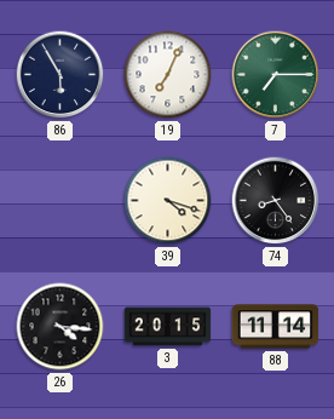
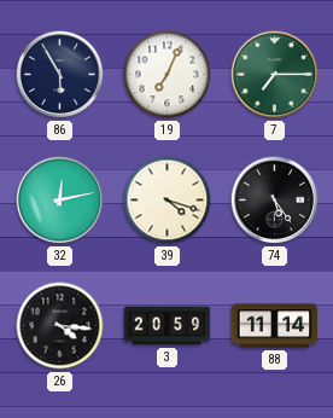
32: none -> 12:13
74: 8:24 -> 5:24
3: 20:15 -> 20:59
